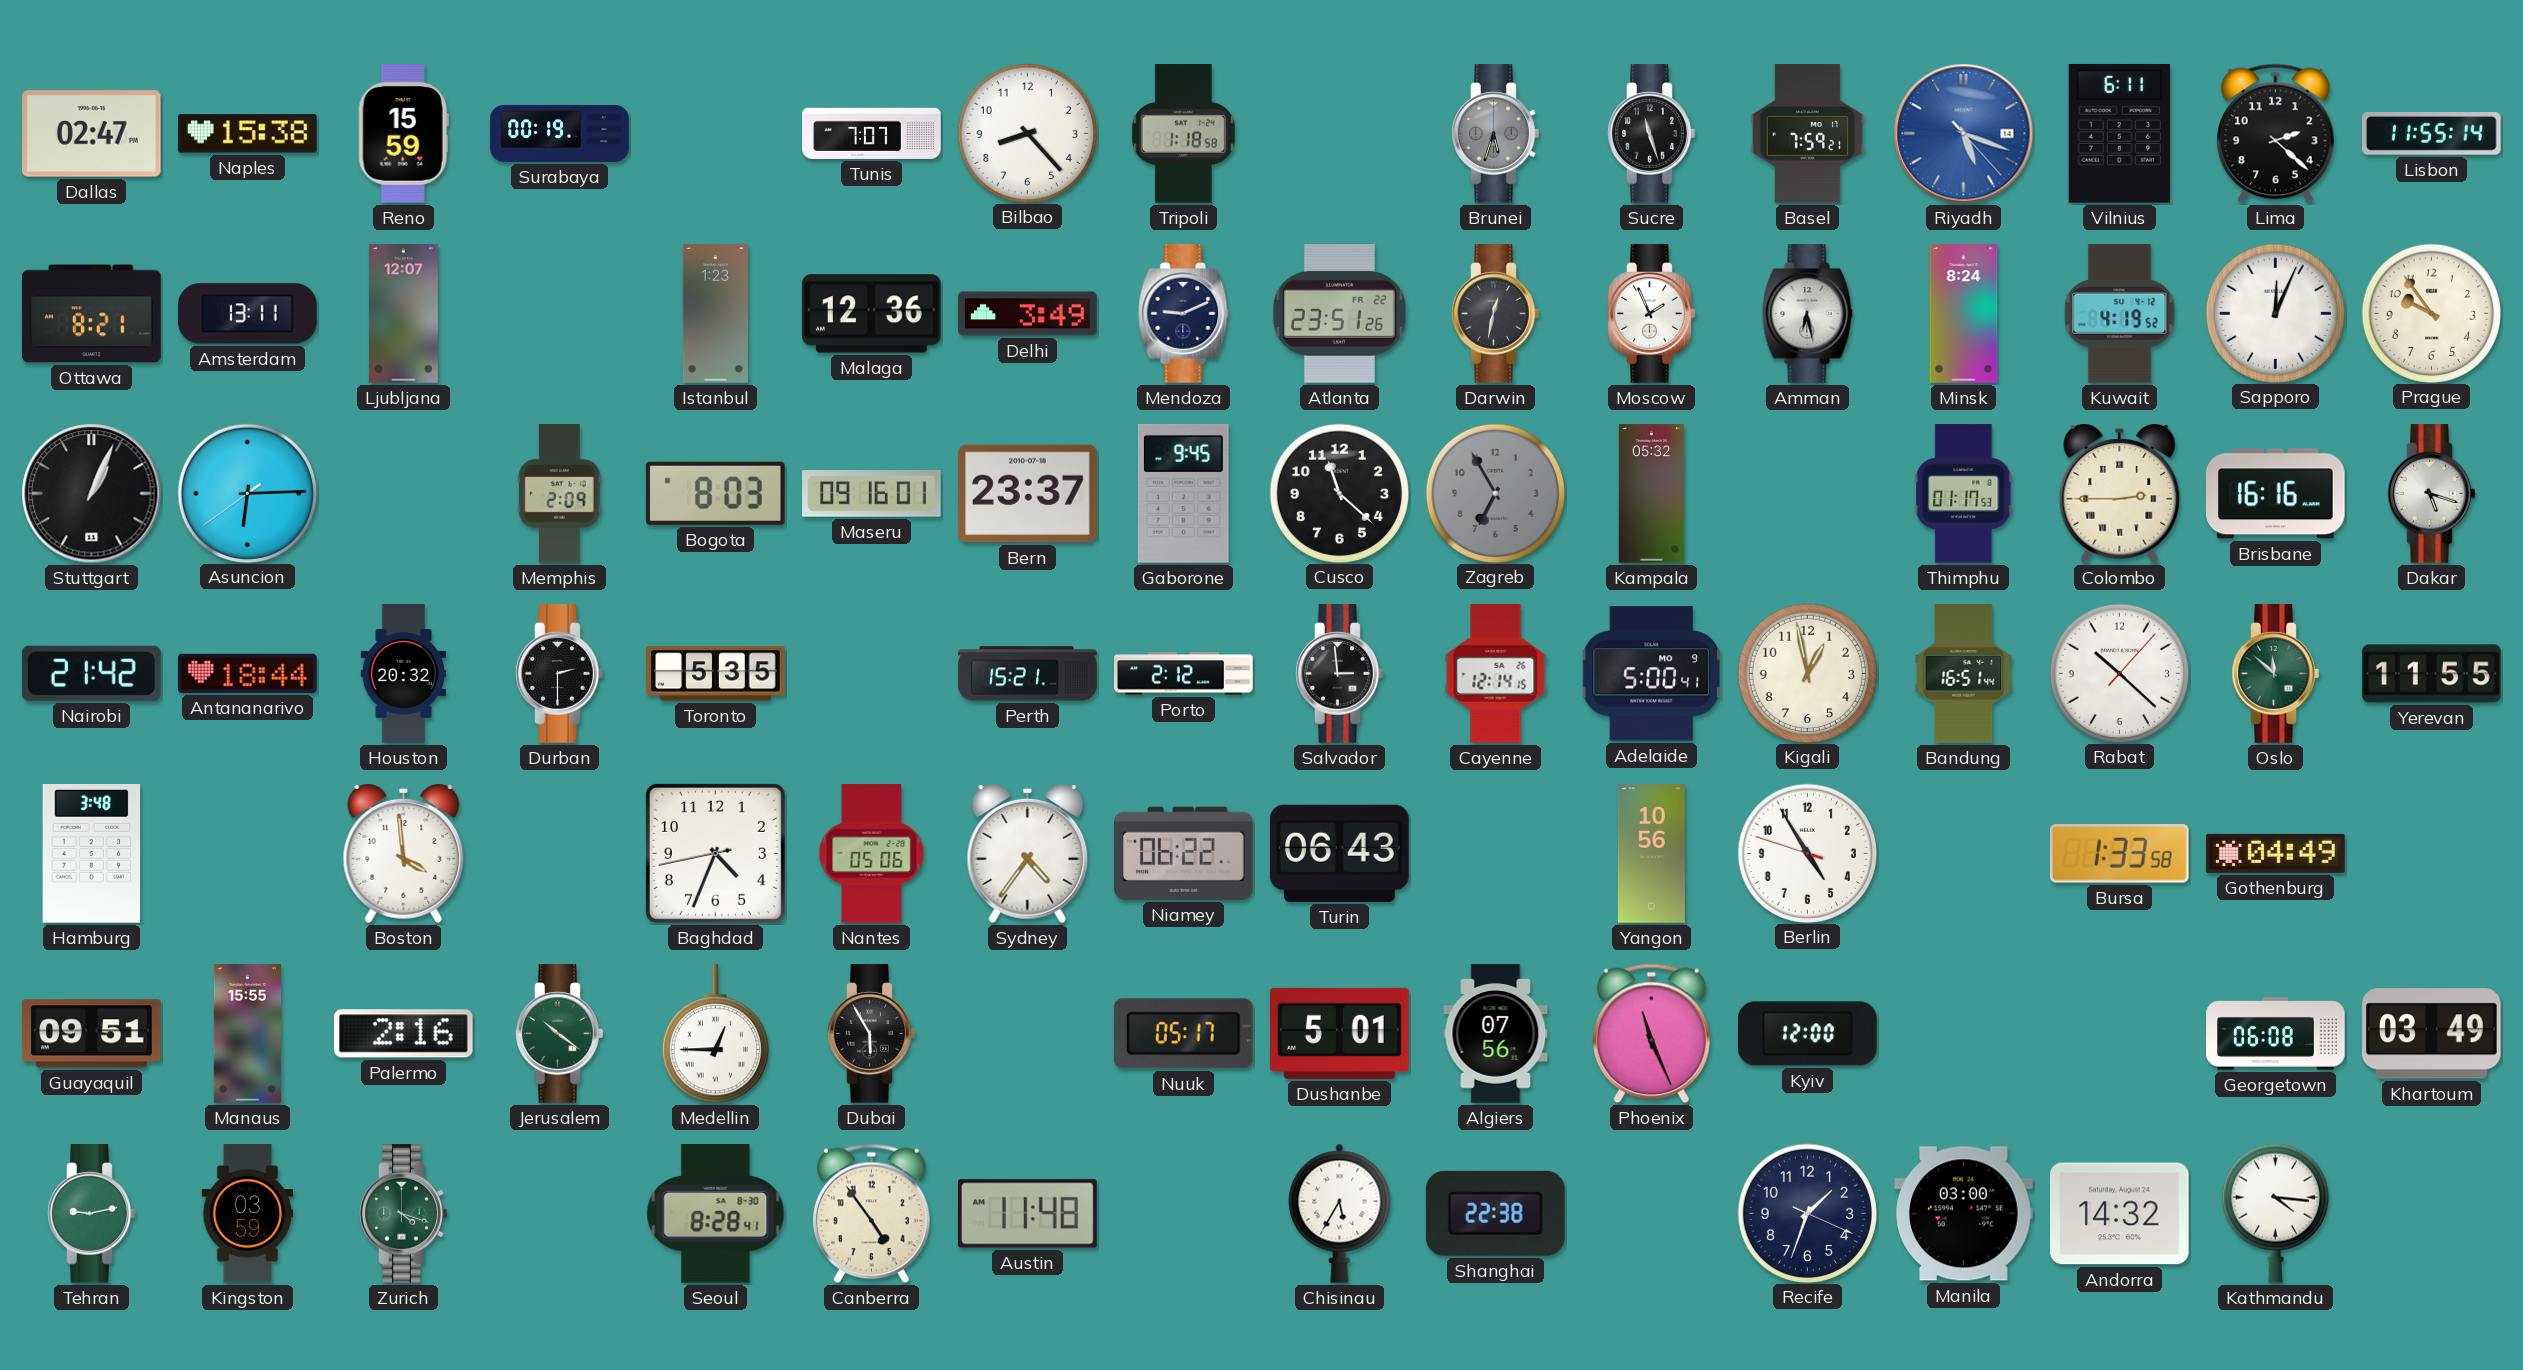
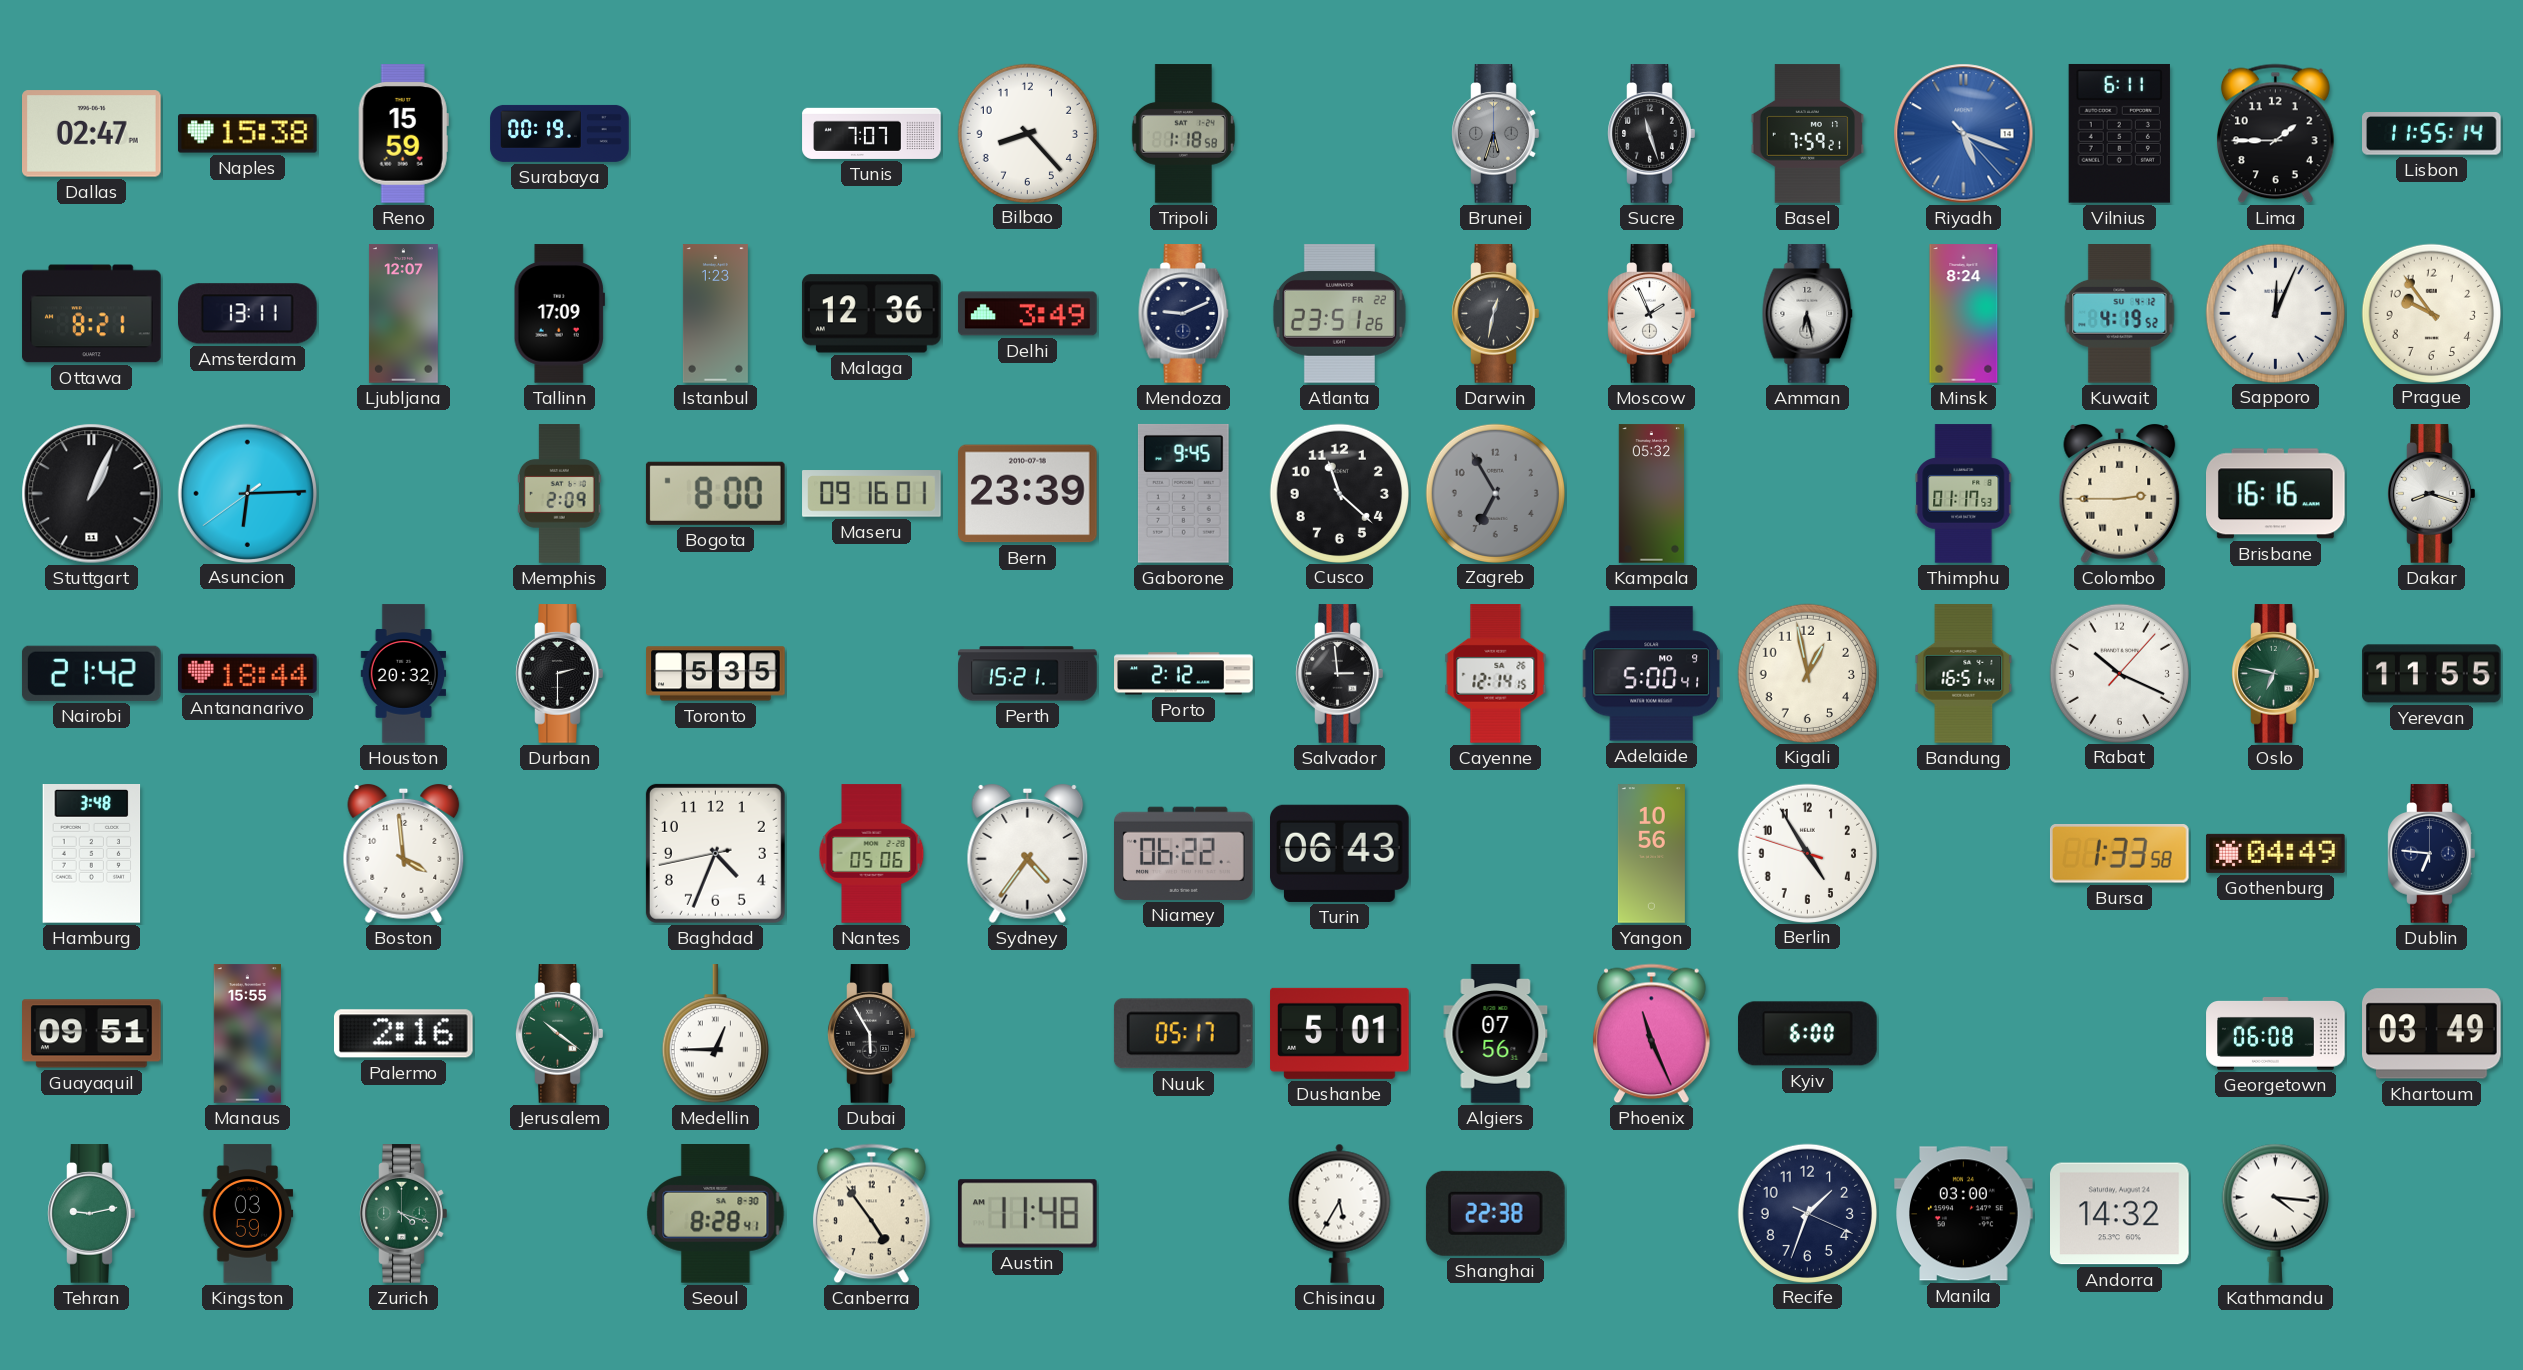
Lima: 2:22 -> 1:45
Tallinn: none -> 17:09
Bogota: 8:03 -> 8:00
Bern: 23:37 -> 23:39
Dakar: 5:18 -> 8:18
Rabat: 10:22 -> 10:19
Oslo: 11:52 -> 6:47
Dublin: none -> 6:46
Kyiv: 12:00 -> 6:00
